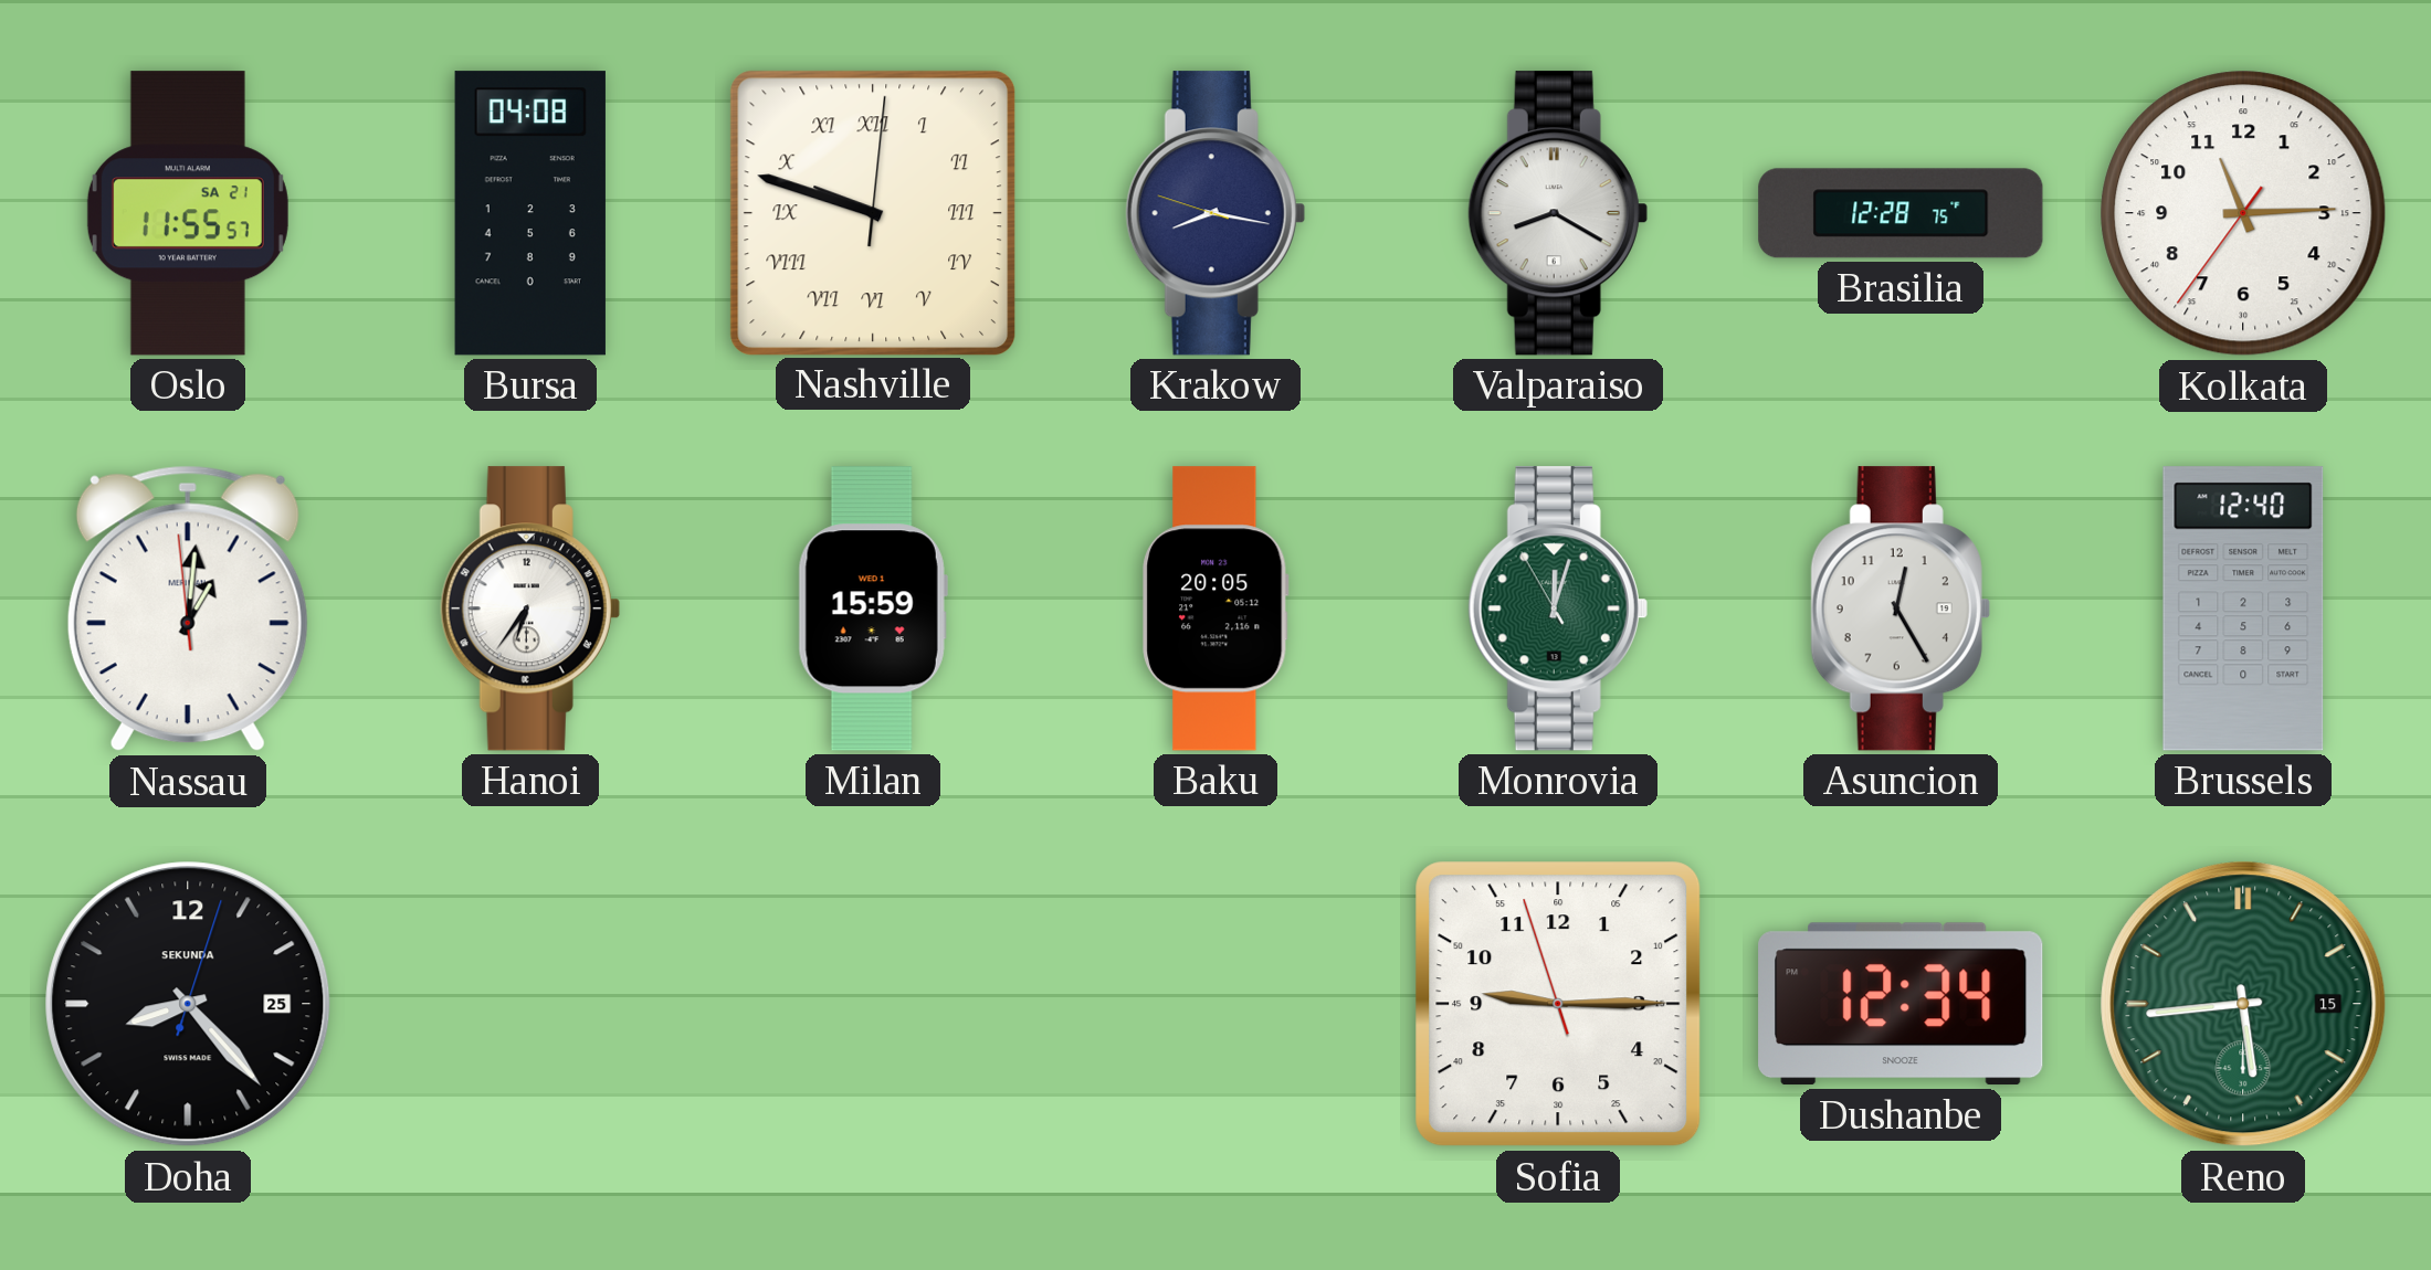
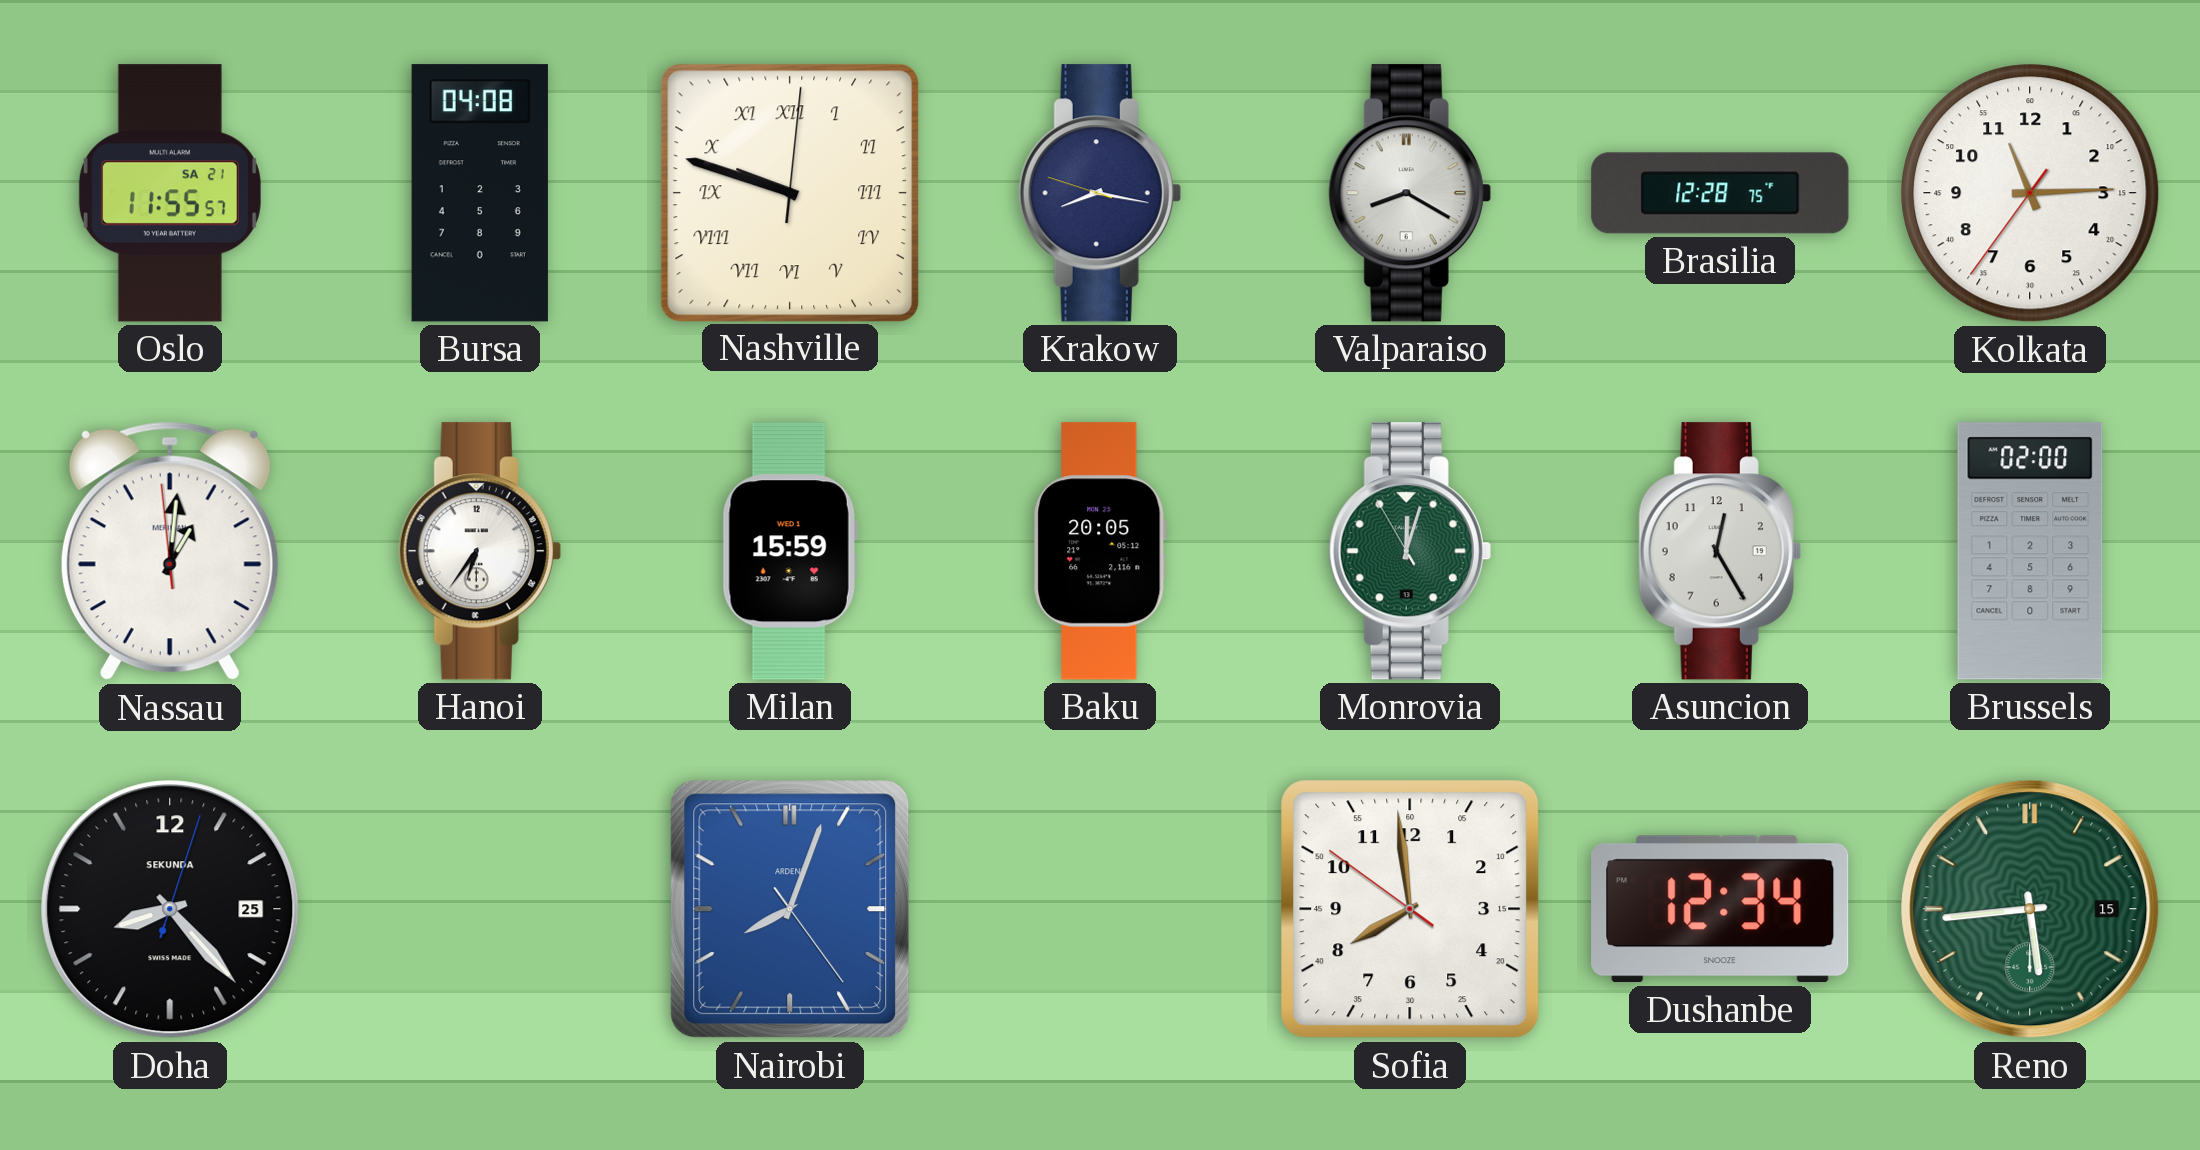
Brussels: 12:40 -> 02:00
Nairobi: none -> 8:03
Sofia: 9:14 -> 7:58
